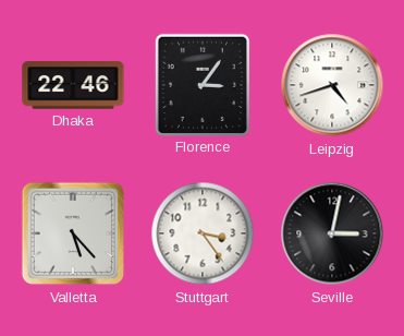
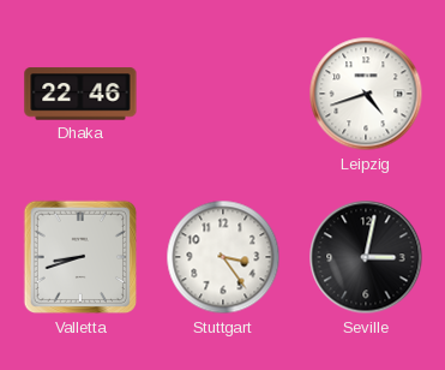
Florence: 3:06 -> none
Valletta: 5:23 -> 8:42
